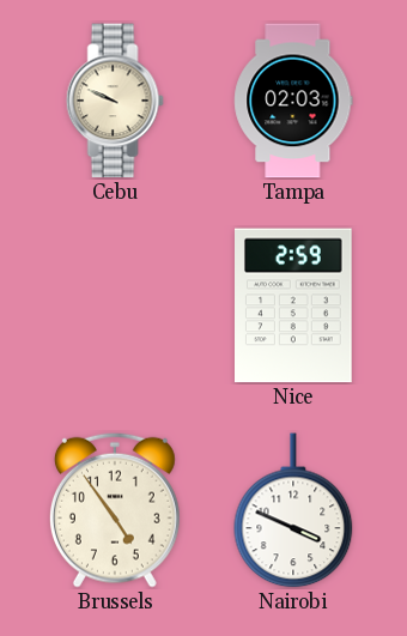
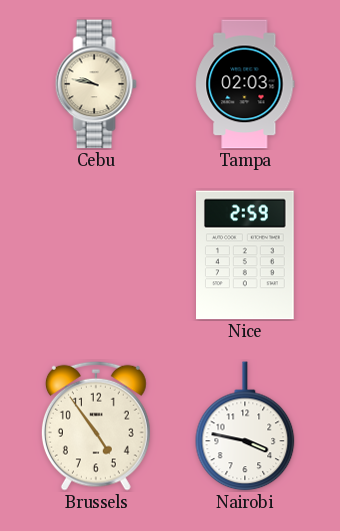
Cebu: 9:49 -> 9:47
Nairobi: 3:49 -> 3:47
